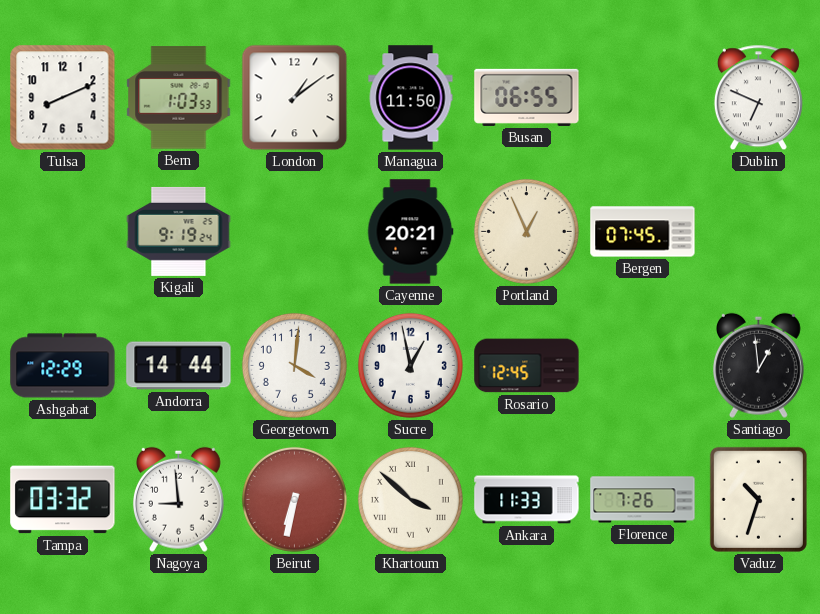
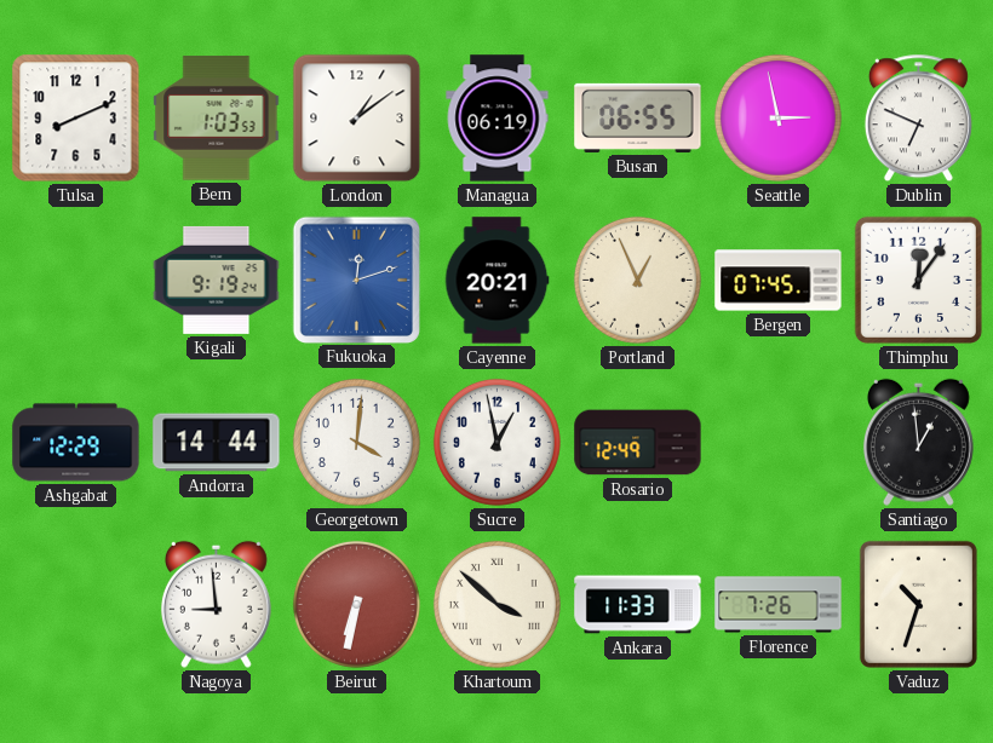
Managua: 11:50 -> 06:19
Seattle: none -> 2:58
Fukuoka: none -> 12:12
Thimphu: none -> 12:06
Rosario: 12:45 -> 12:49
Tampa: 03:32 -> none
